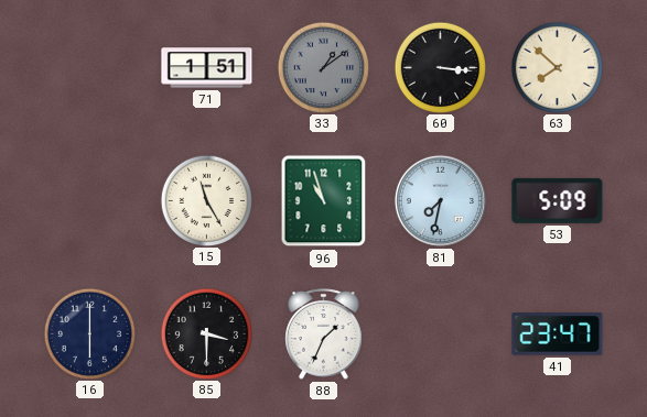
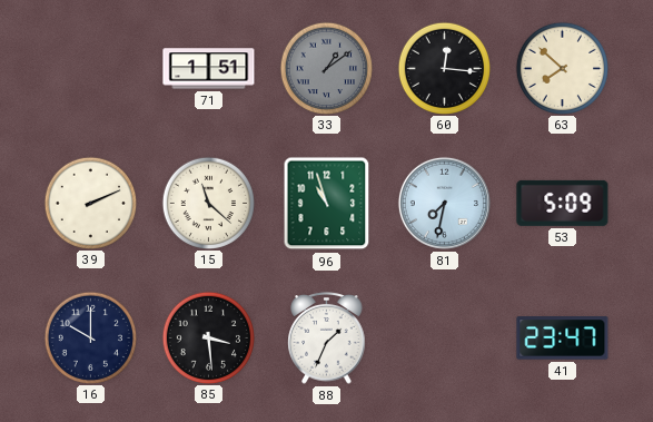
60: 3:16 -> 12:16
39: none -> 2:11
15: 11:25 -> 11:22
16: 6:00 -> 10:00
85: 3:30 -> 3:29
